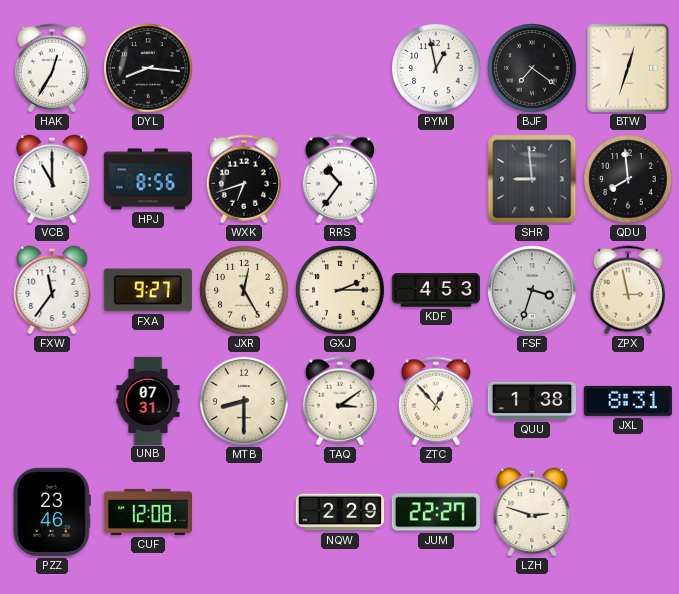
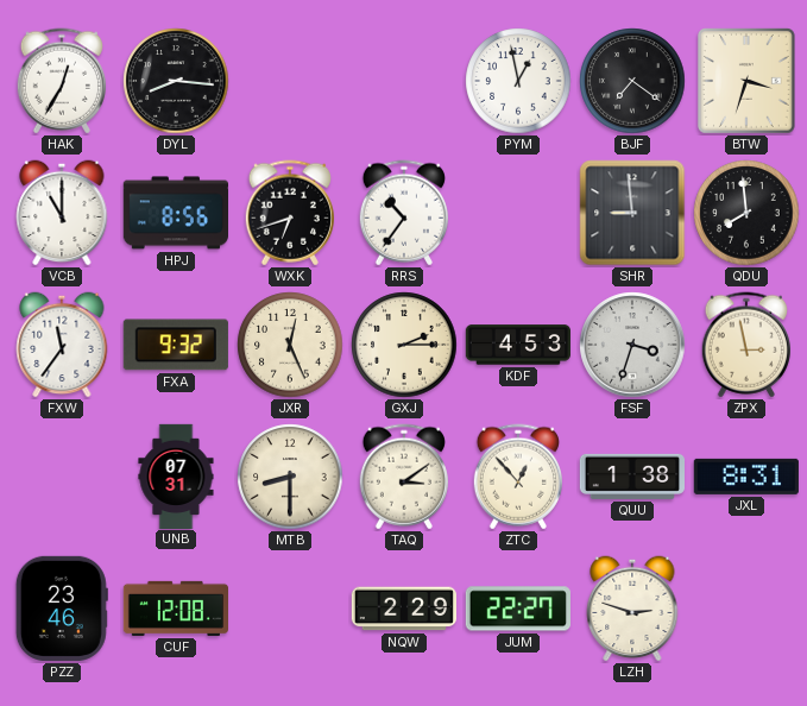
BTW: 12:33 -> 3:33
FXA: 9:27 -> 9:32
JXR: 12:25 -> 12:26
